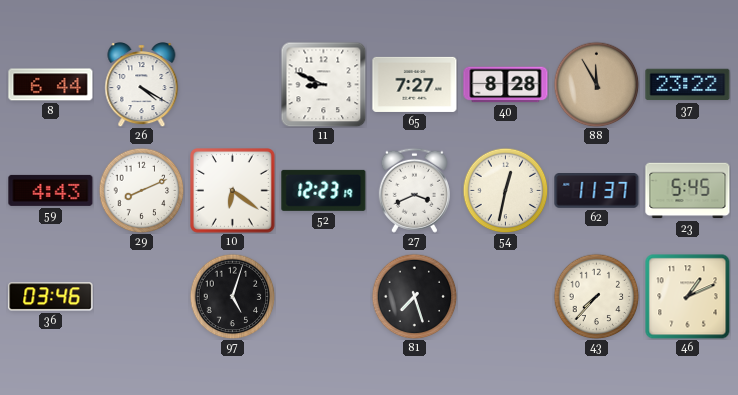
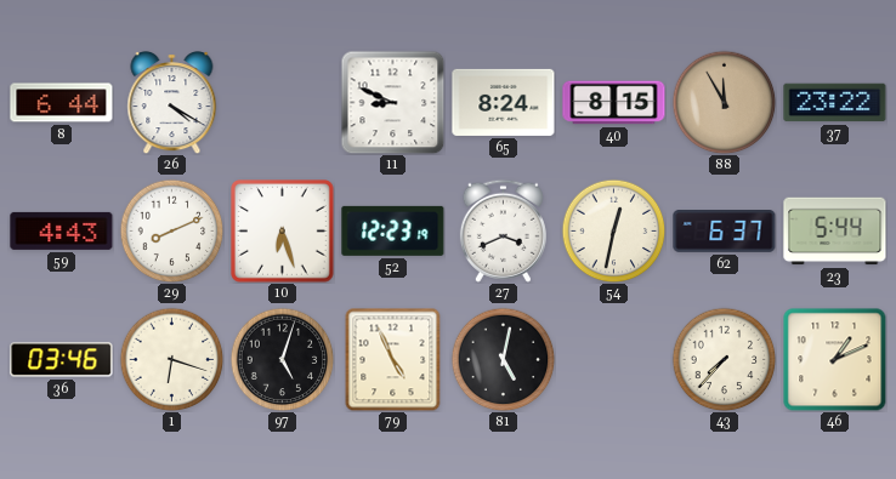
65: 7:27 -> 8:24
40: 8:28 -> 8:15
10: 6:21 -> 6:27
62: 11:37 -> 6:37
23: 5:45 -> 5:44
1: none -> 6:18
79: none -> 4:56
81: 7:27 -> 5:02
